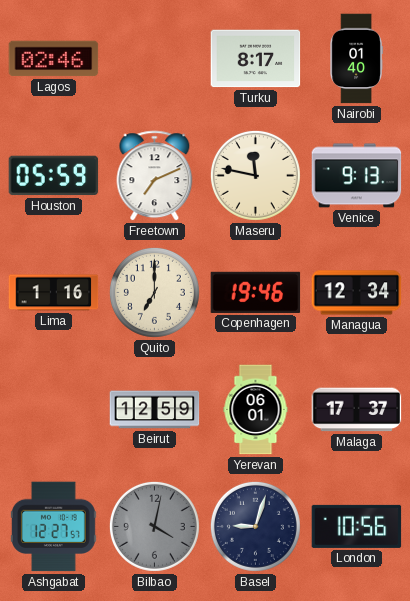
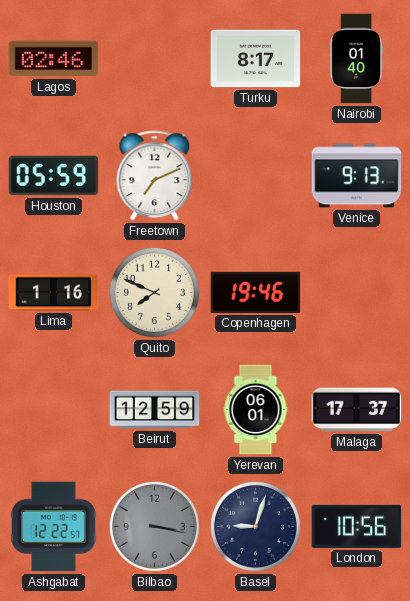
Maseru: 11:47 -> none
Quito: 7:00 -> 7:49
Managua: 12:34 -> none
Ashgabat: 12:27 -> 12:22
Bilbao: 4:02 -> 3:17
